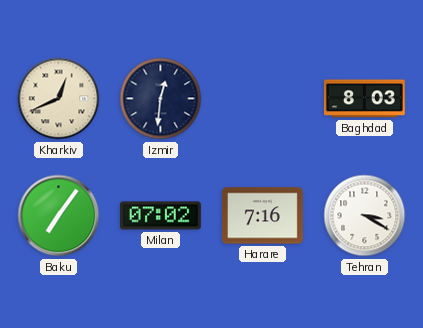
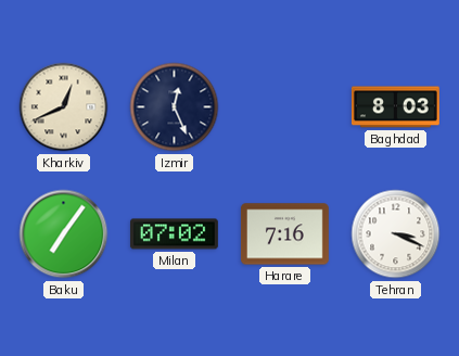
Izmir: 12:31 -> 12:26
Tehran: 3:20 -> 3:19
